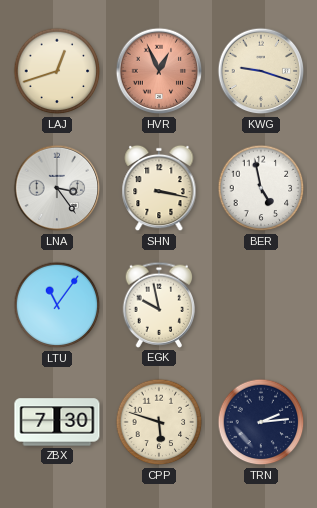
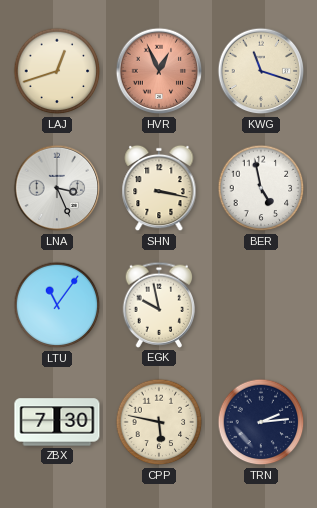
KWG: 9:18 -> 11:18
LNA: 3:24 -> 3:26
CPP: 5:48 -> 5:47
